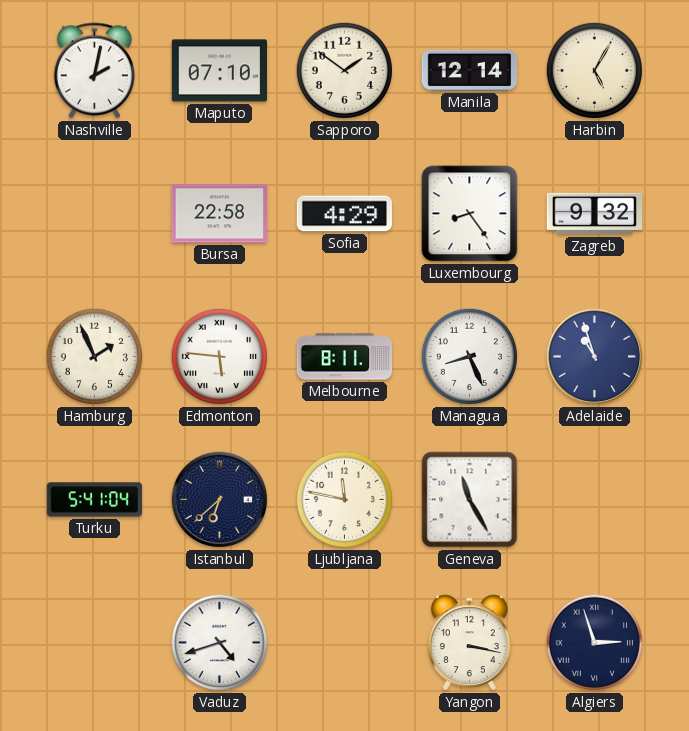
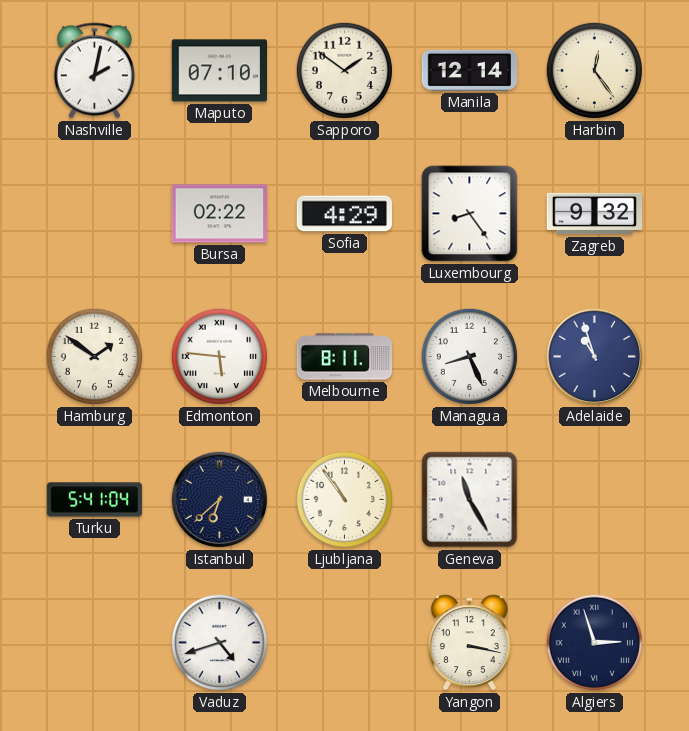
Harbin: 5:05 -> 12:24
Bursa: 22:58 -> 02:22
Hamburg: 1:56 -> 1:51
Ljubljana: 11:47 -> 10:54
